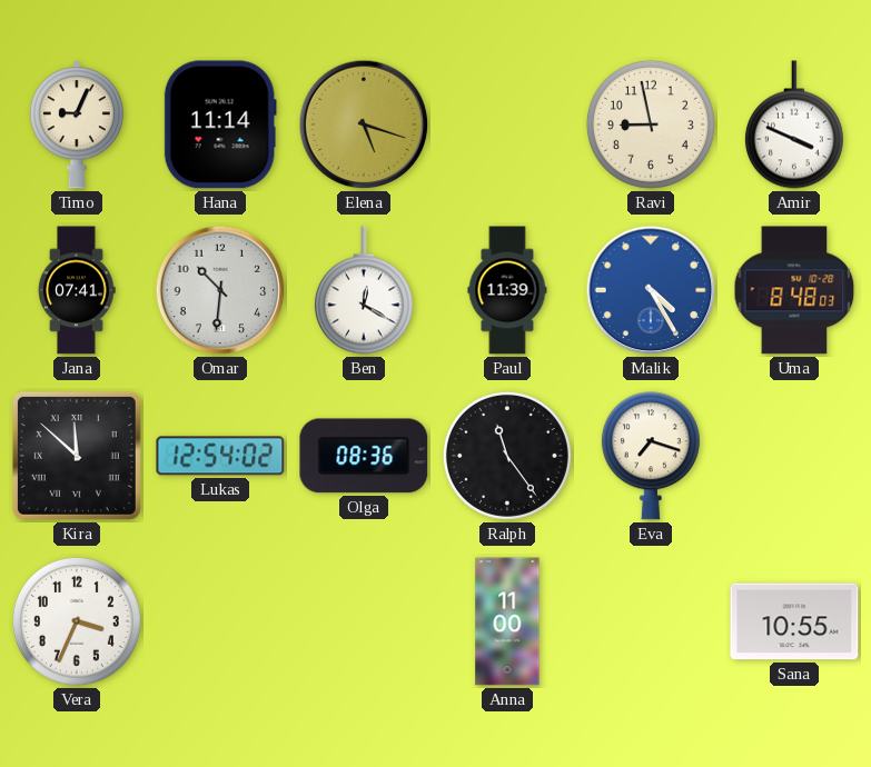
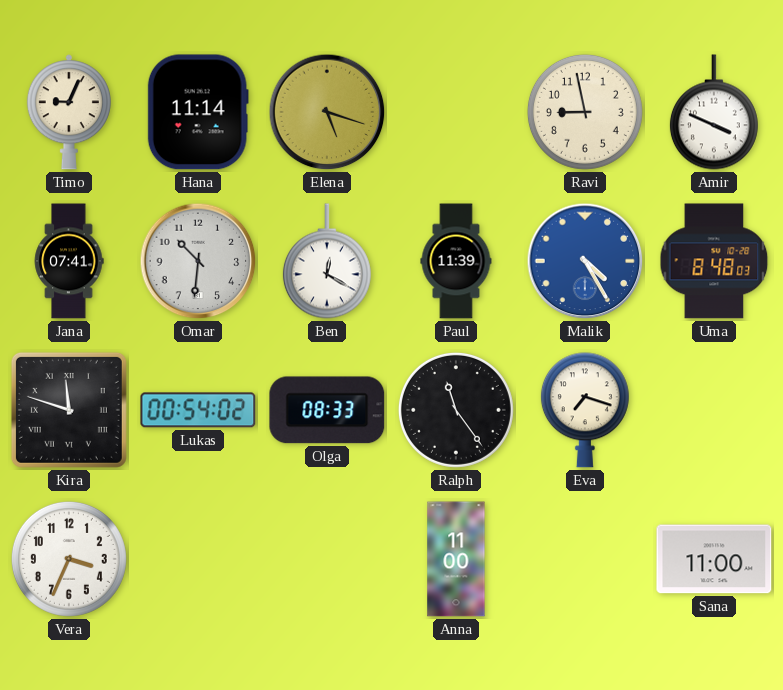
Kira: 11:52 -> 11:48
Lukas: 12:54 -> 00:54
Olga: 08:36 -> 08:33
Sana: 10:55 -> 11:00
